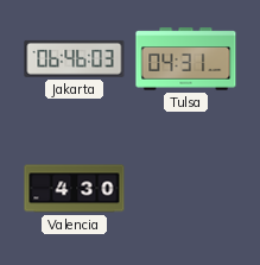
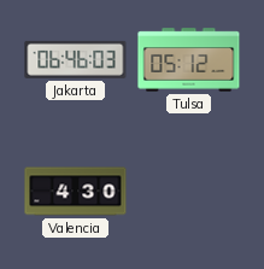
Tulsa: 04:31 -> 05:12
